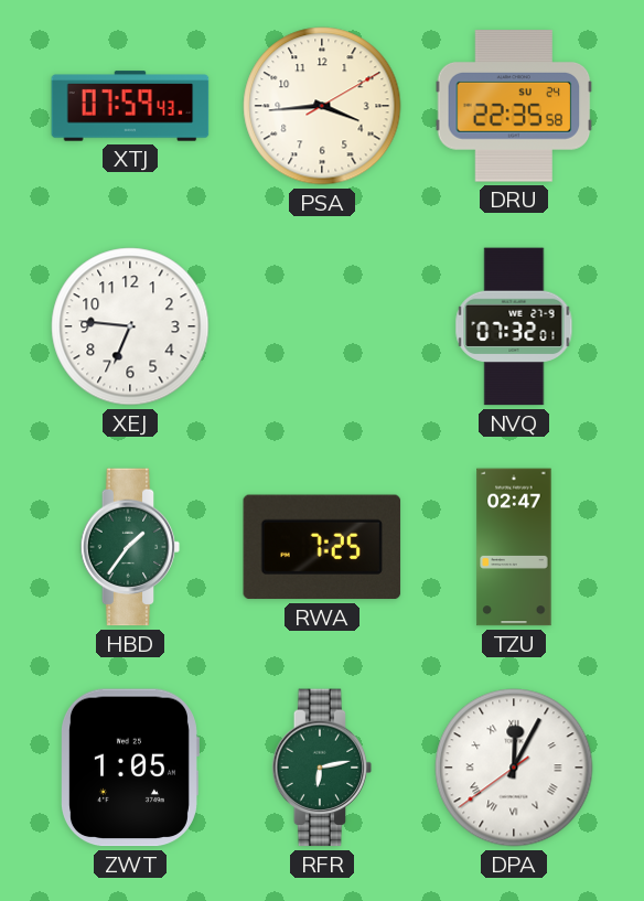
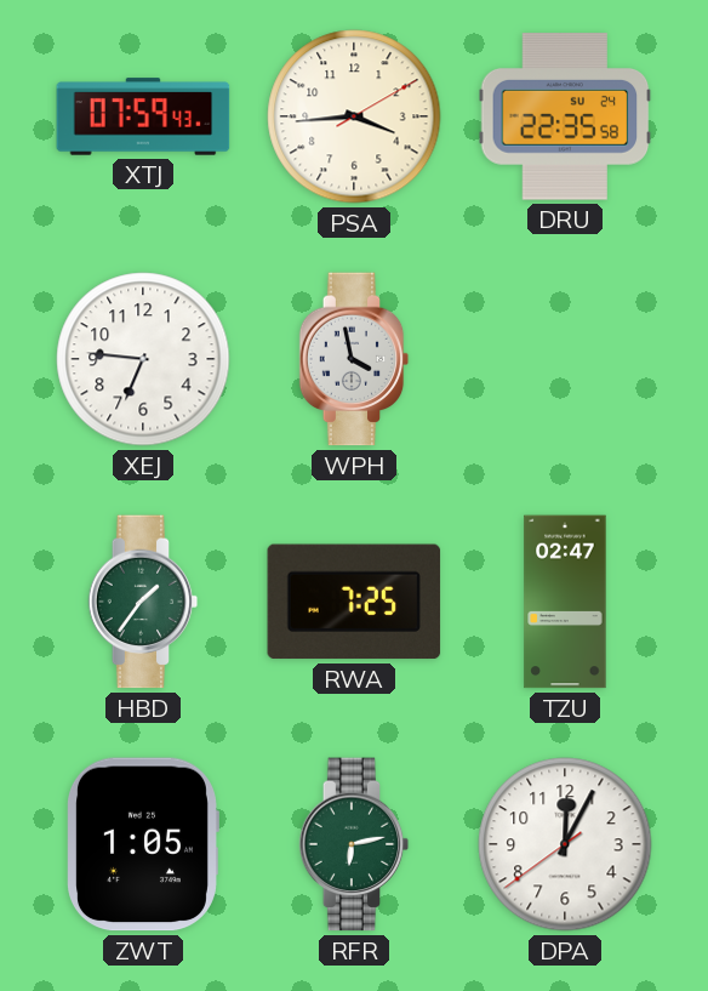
WPH: none -> 3:58
NVQ: 07:32 -> none
DPA numerals: Roman -> Arabic
